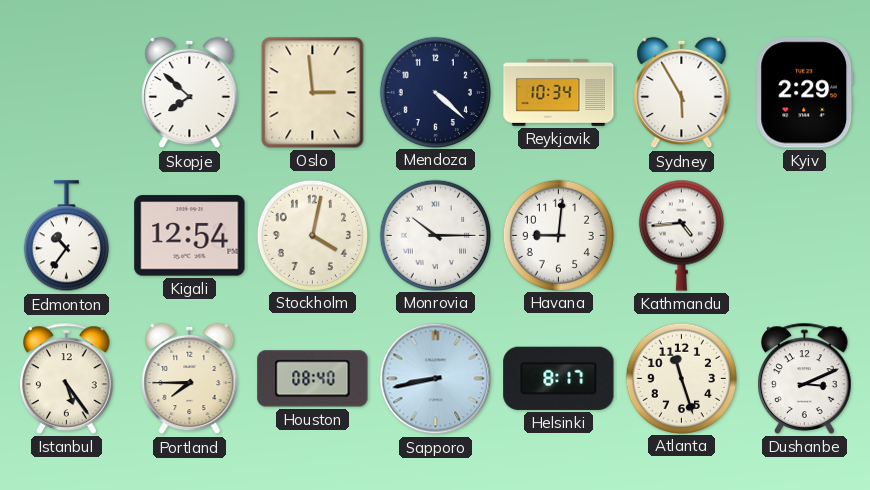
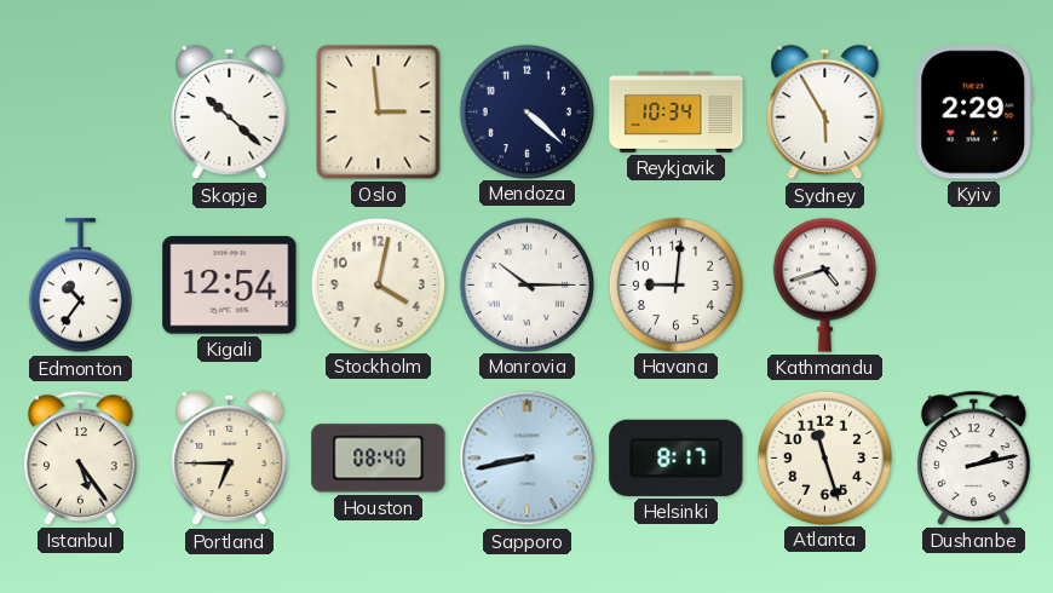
Skopje: 7:52 -> 10:22
Kathmandu: 4:44 -> 4:42
Portland: 7:45 -> 6:45
Dushanbe: 3:11 -> 2:13
